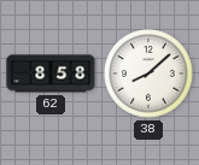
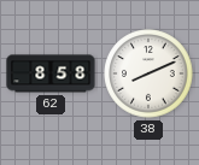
38: 8:08 -> 8:11
